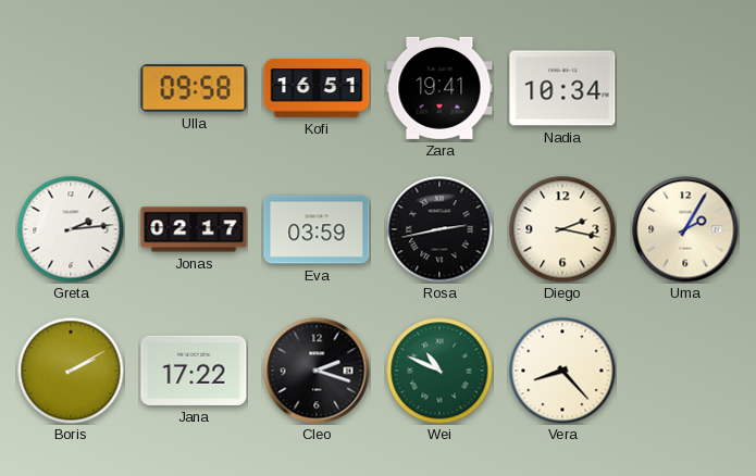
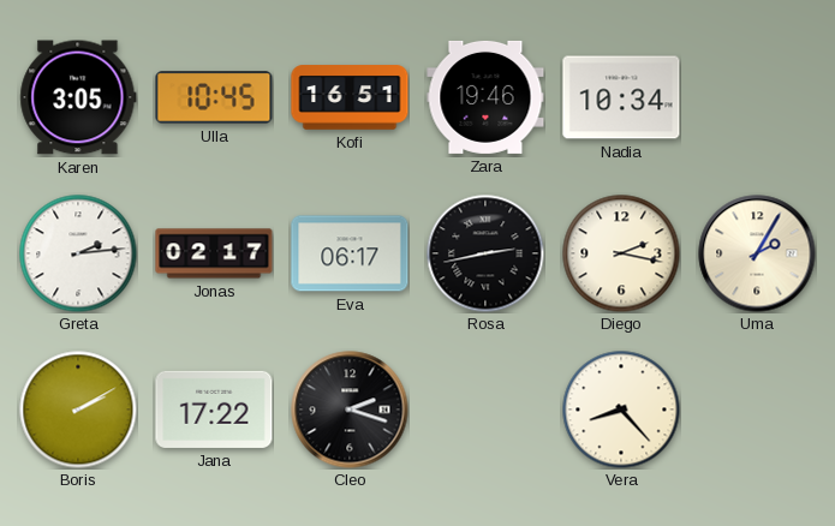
Karen: none -> 3:05
Ulla: 09:58 -> 10:45
Zara: 19:41 -> 19:46
Eva: 03:59 -> 06:17
Wei: 10:49 -> none
